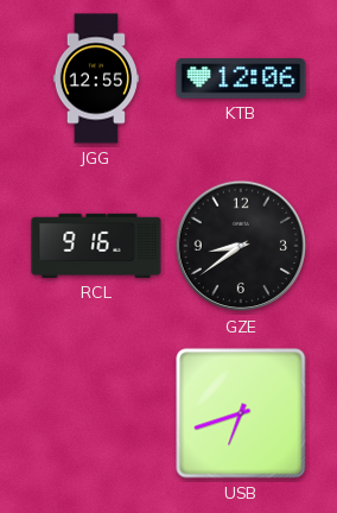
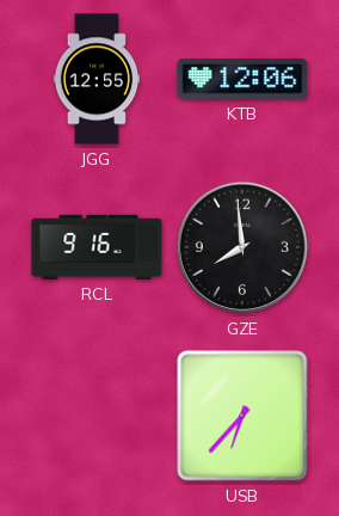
GZE: 8:39 -> 7:59
USB: 6:42 -> 6:37
